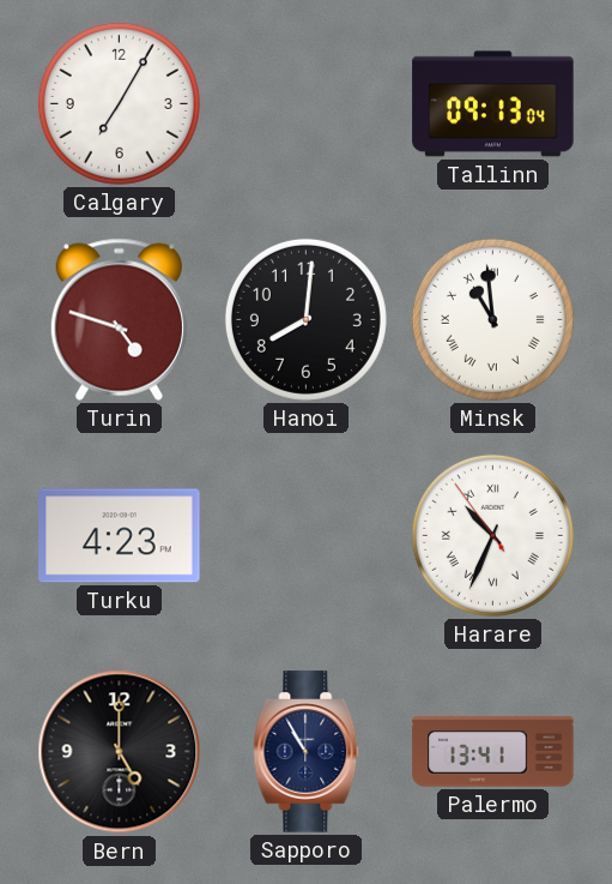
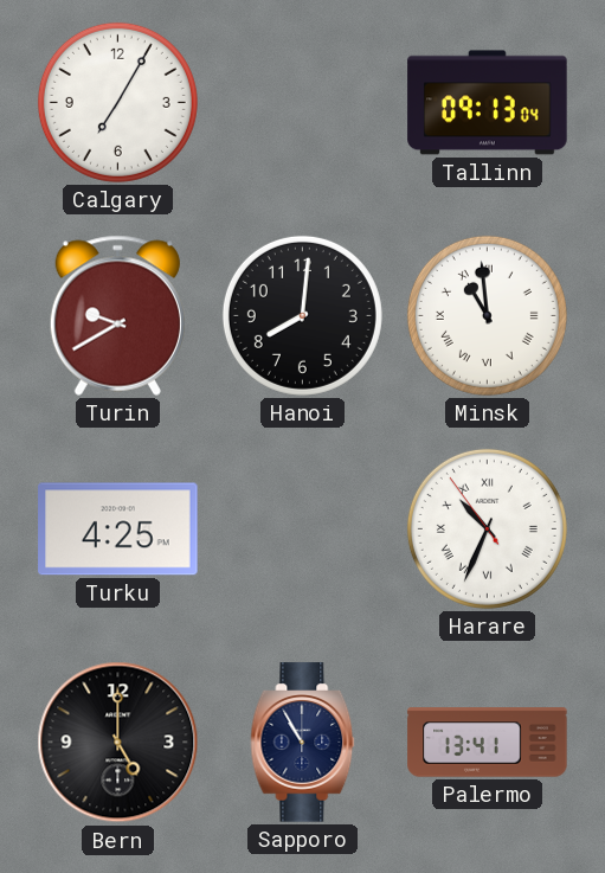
Turin: 4:48 -> 9:40
Turku: 4:23 -> 4:25
